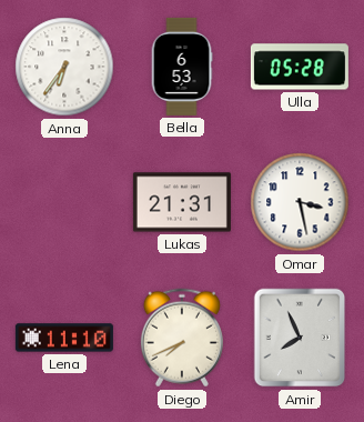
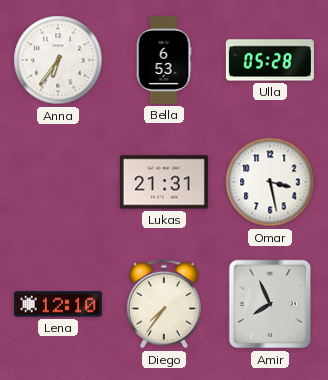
Lena: 11:10 -> 12:10
Diego: 7:41 -> 7:36
